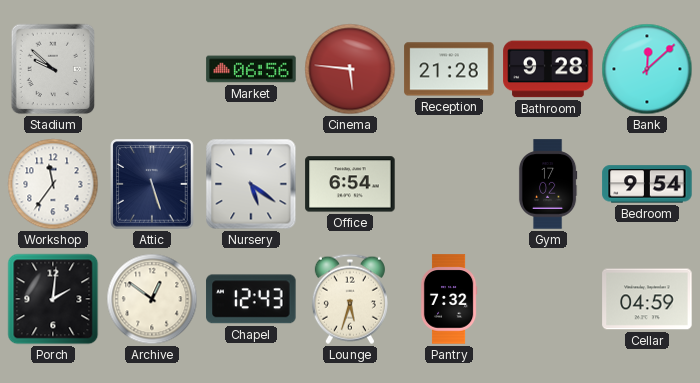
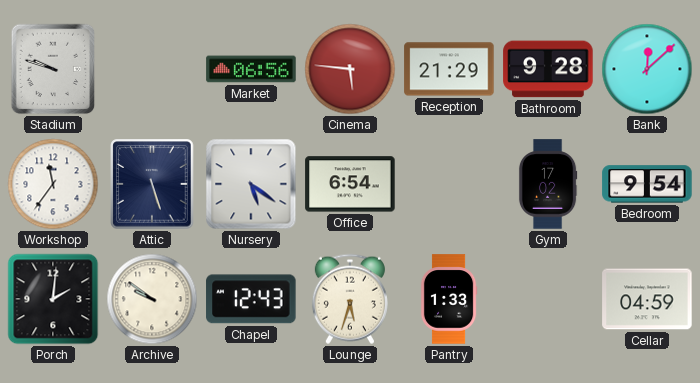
Stadium: 9:52 -> 9:48
Reception: 21:28 -> 21:29
Archive: 12:51 -> 9:51
Pantry: 7:32 -> 1:33
